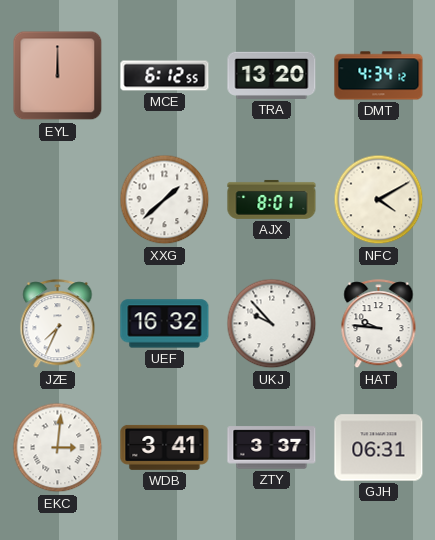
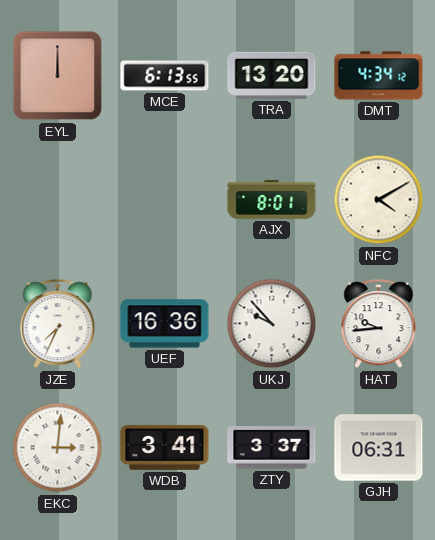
MCE: 6:12 -> 6:13
XXG: 1:38 -> none
UEF: 16:32 -> 16:36
HAT: 9:46 -> 9:44
